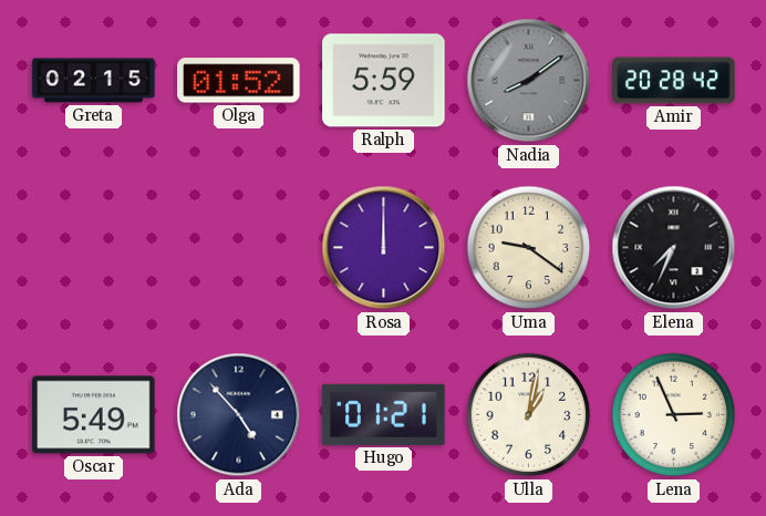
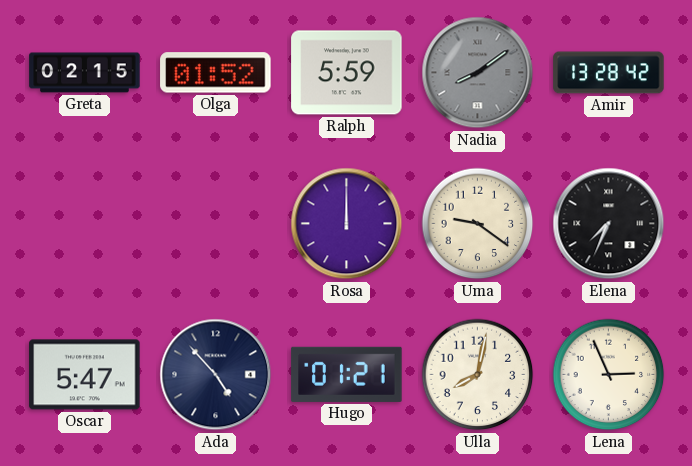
Amir: 20:28 -> 13:28
Oscar: 5:49 -> 5:47
Ulla: 1:02 -> 8:02
